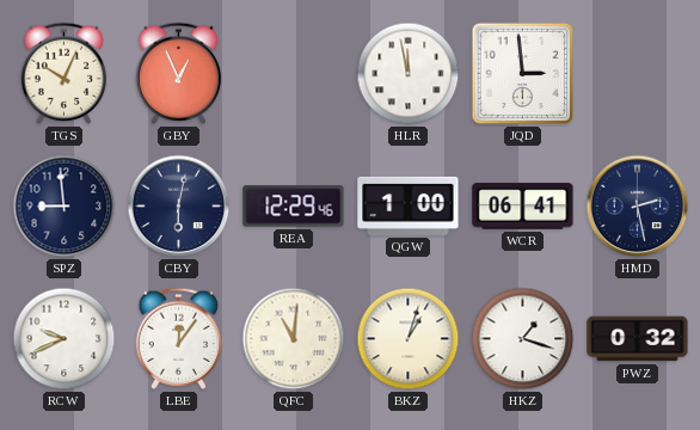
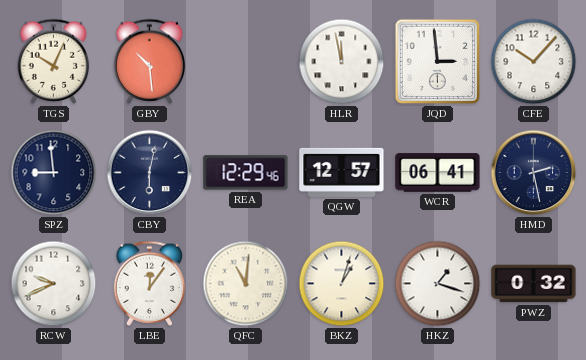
GBY: 12:56 -> 10:29
CFE: none -> 10:07
QGW: 1:00 -> 12:57
